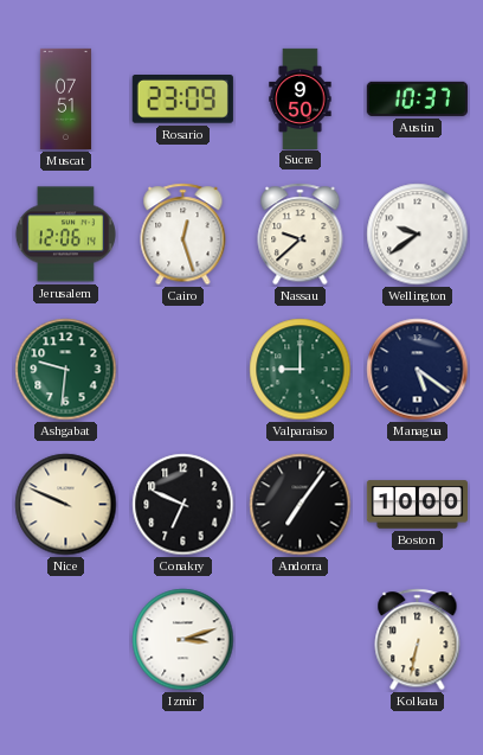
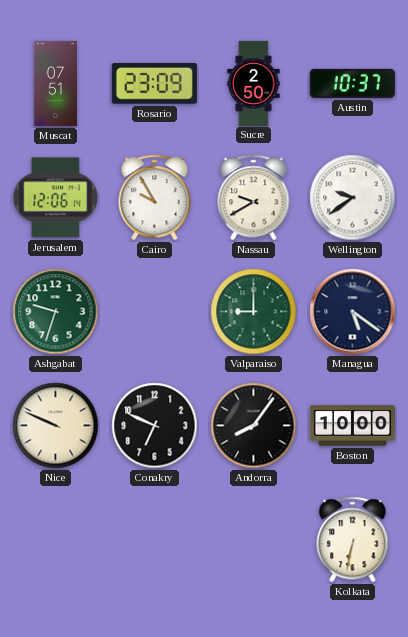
Sucre: 9:50 -> 2:50
Cairo: 12:27 -> 9:55
Nassau: 9:38 -> 9:40
Ashgabat: 9:31 -> 9:33
Andorra: 7:06 -> 8:06
Izmir: 3:12 -> none
